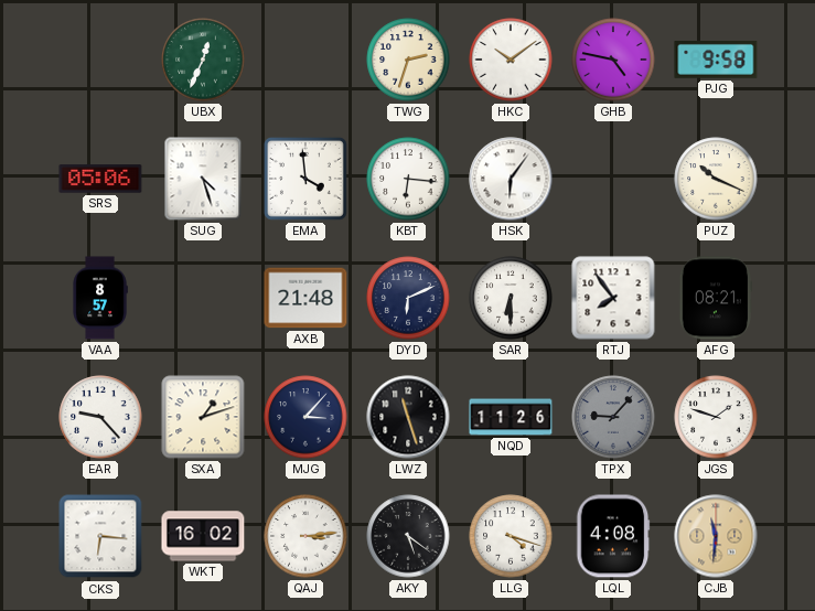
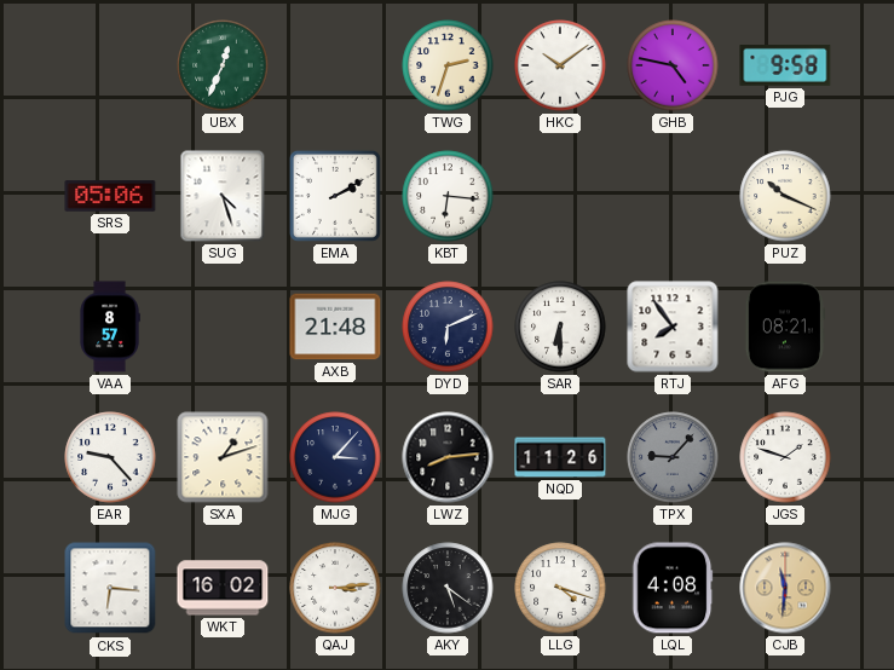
EMA: 3:59 -> 2:10
HSK: 6:06 -> none
LWZ: 11:27 -> 8:14
